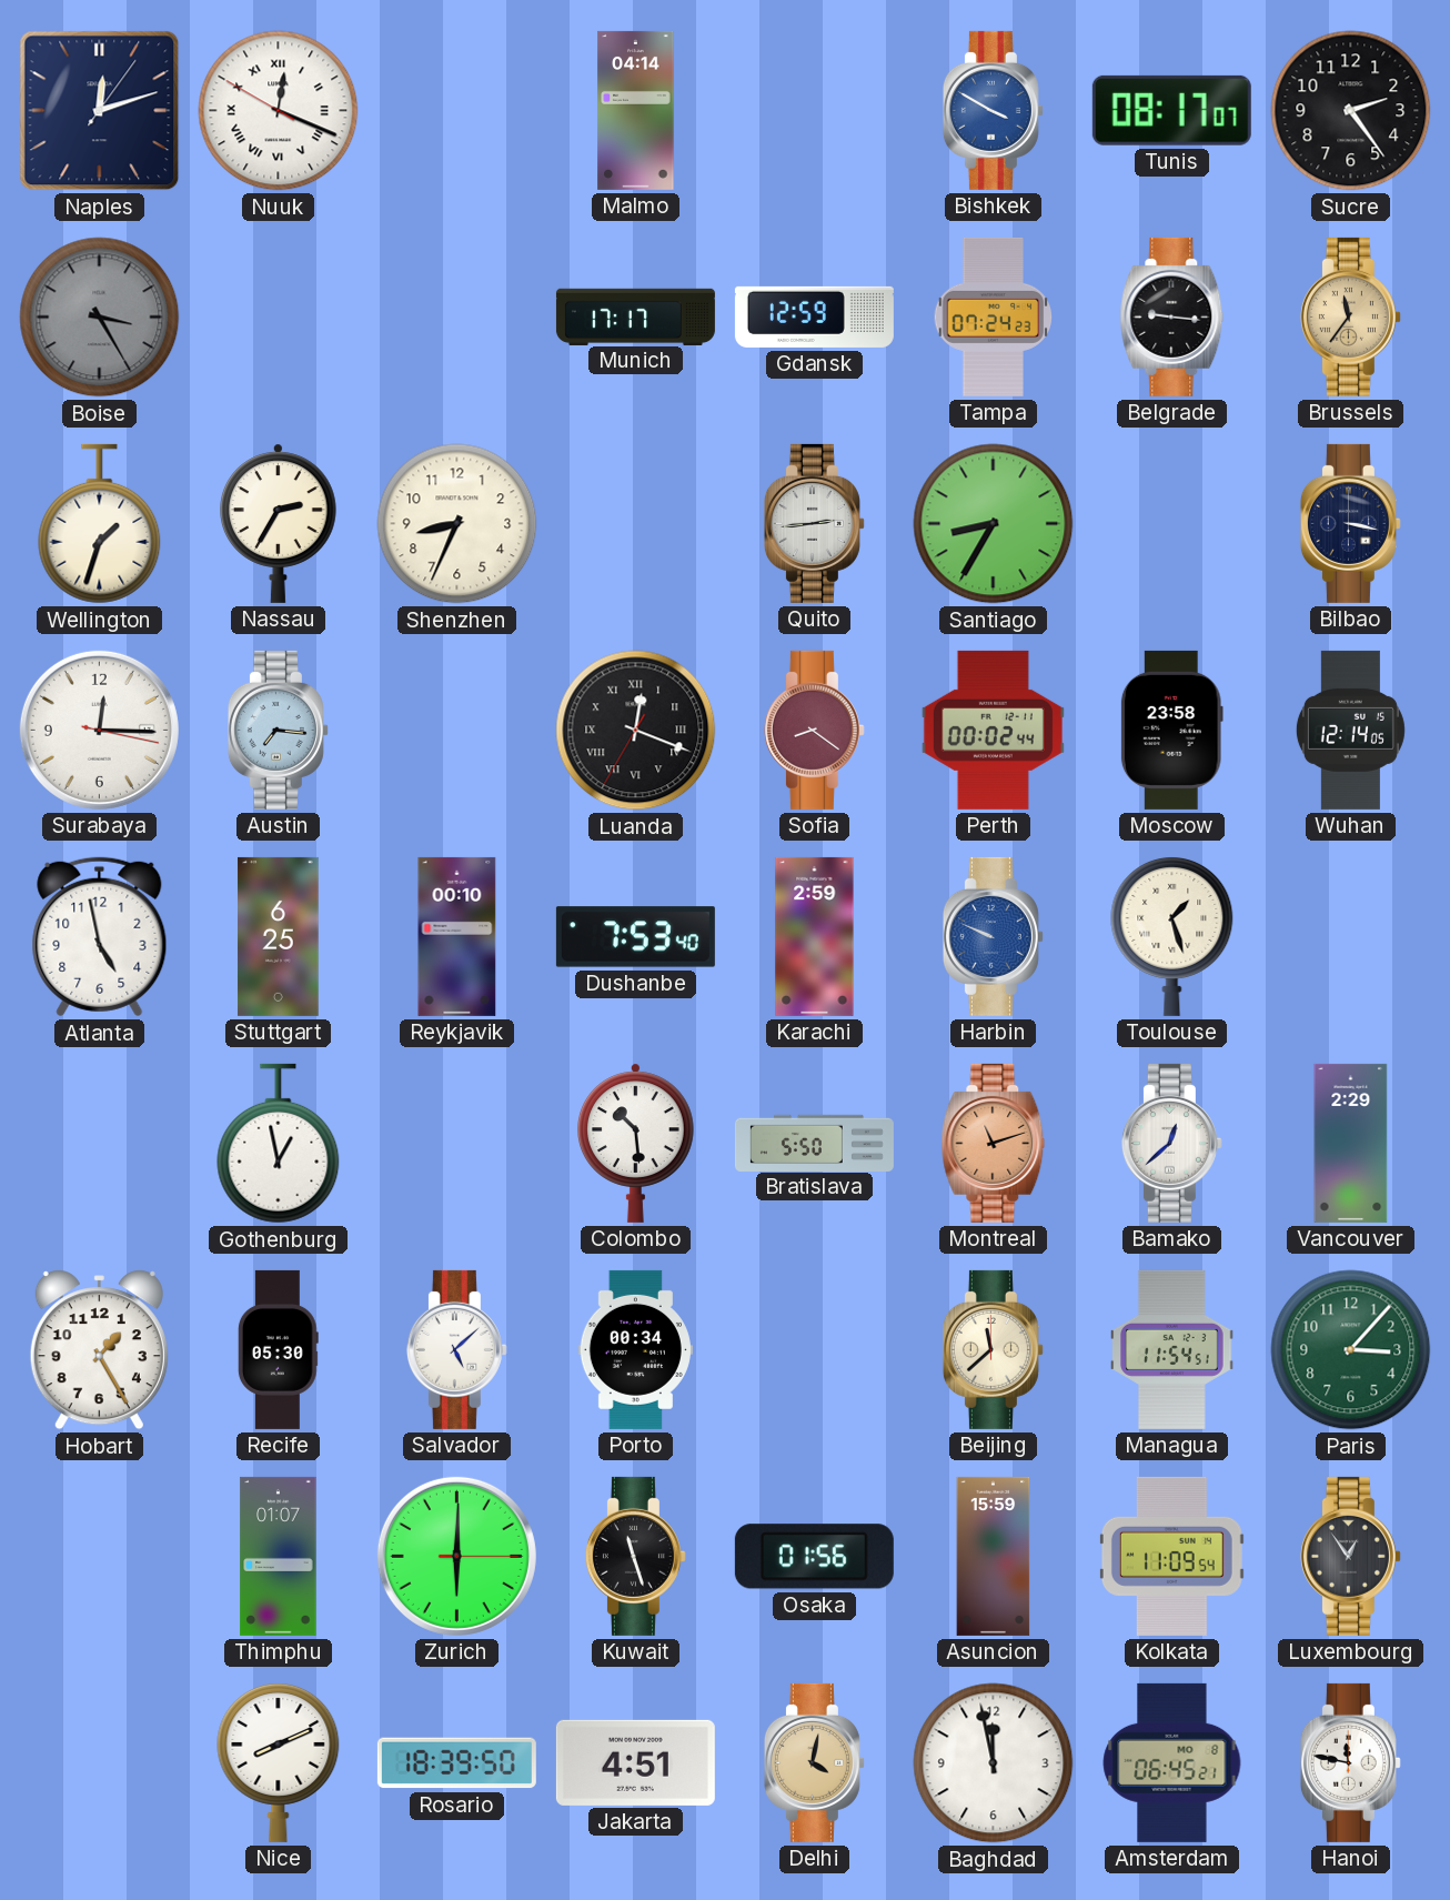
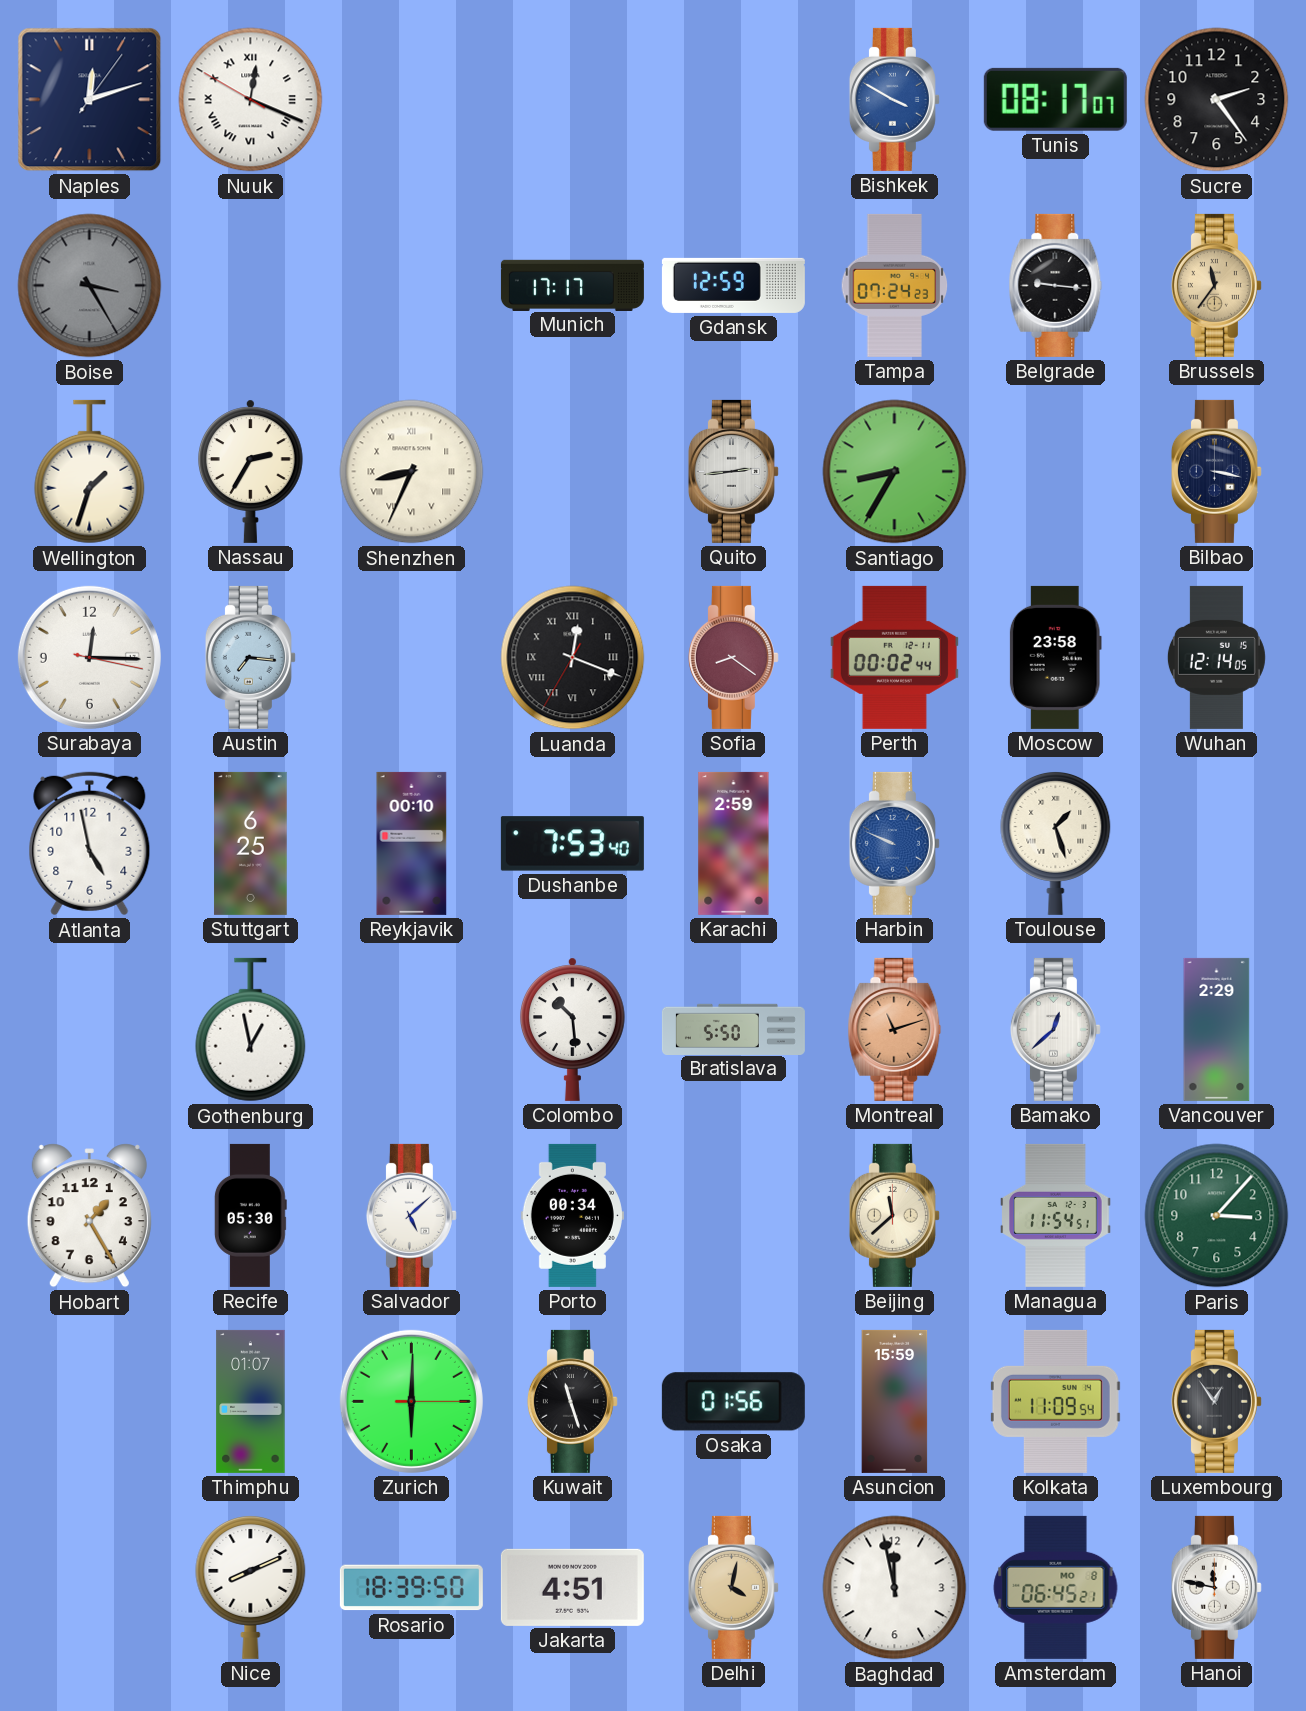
Malmo: 04:14 -> none
Shenzhen numerals: Arabic -> Roman
